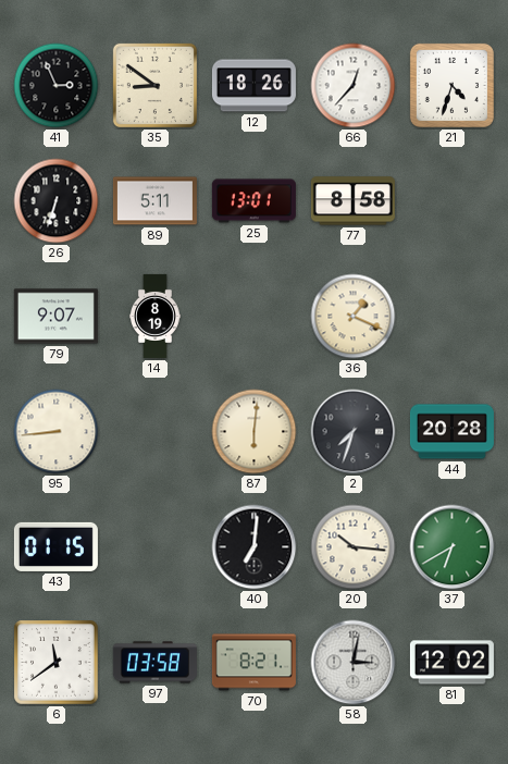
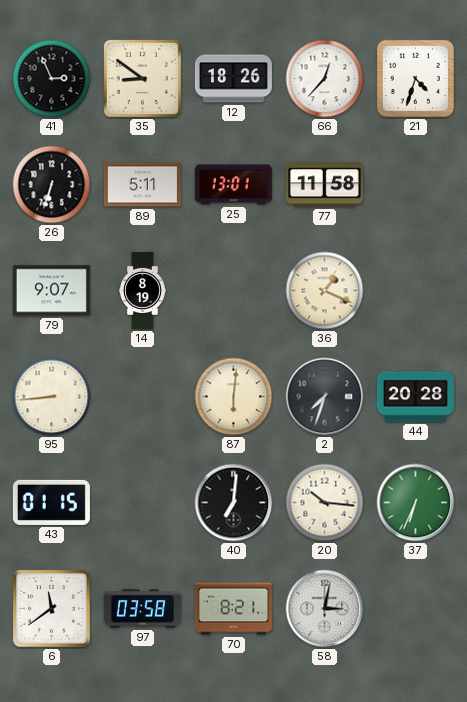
77: 8:58 -> 11:58
37: 6:40 -> 6:34
81: 12:02 -> none
